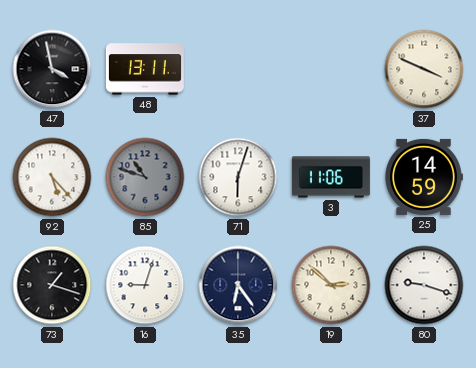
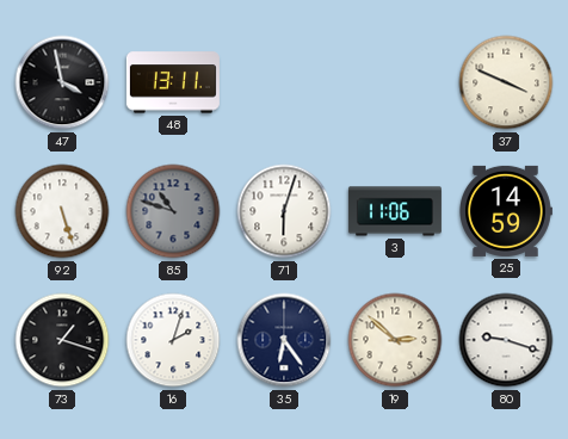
92: 5:23 -> 5:27
16: 9:03 -> 2:03
